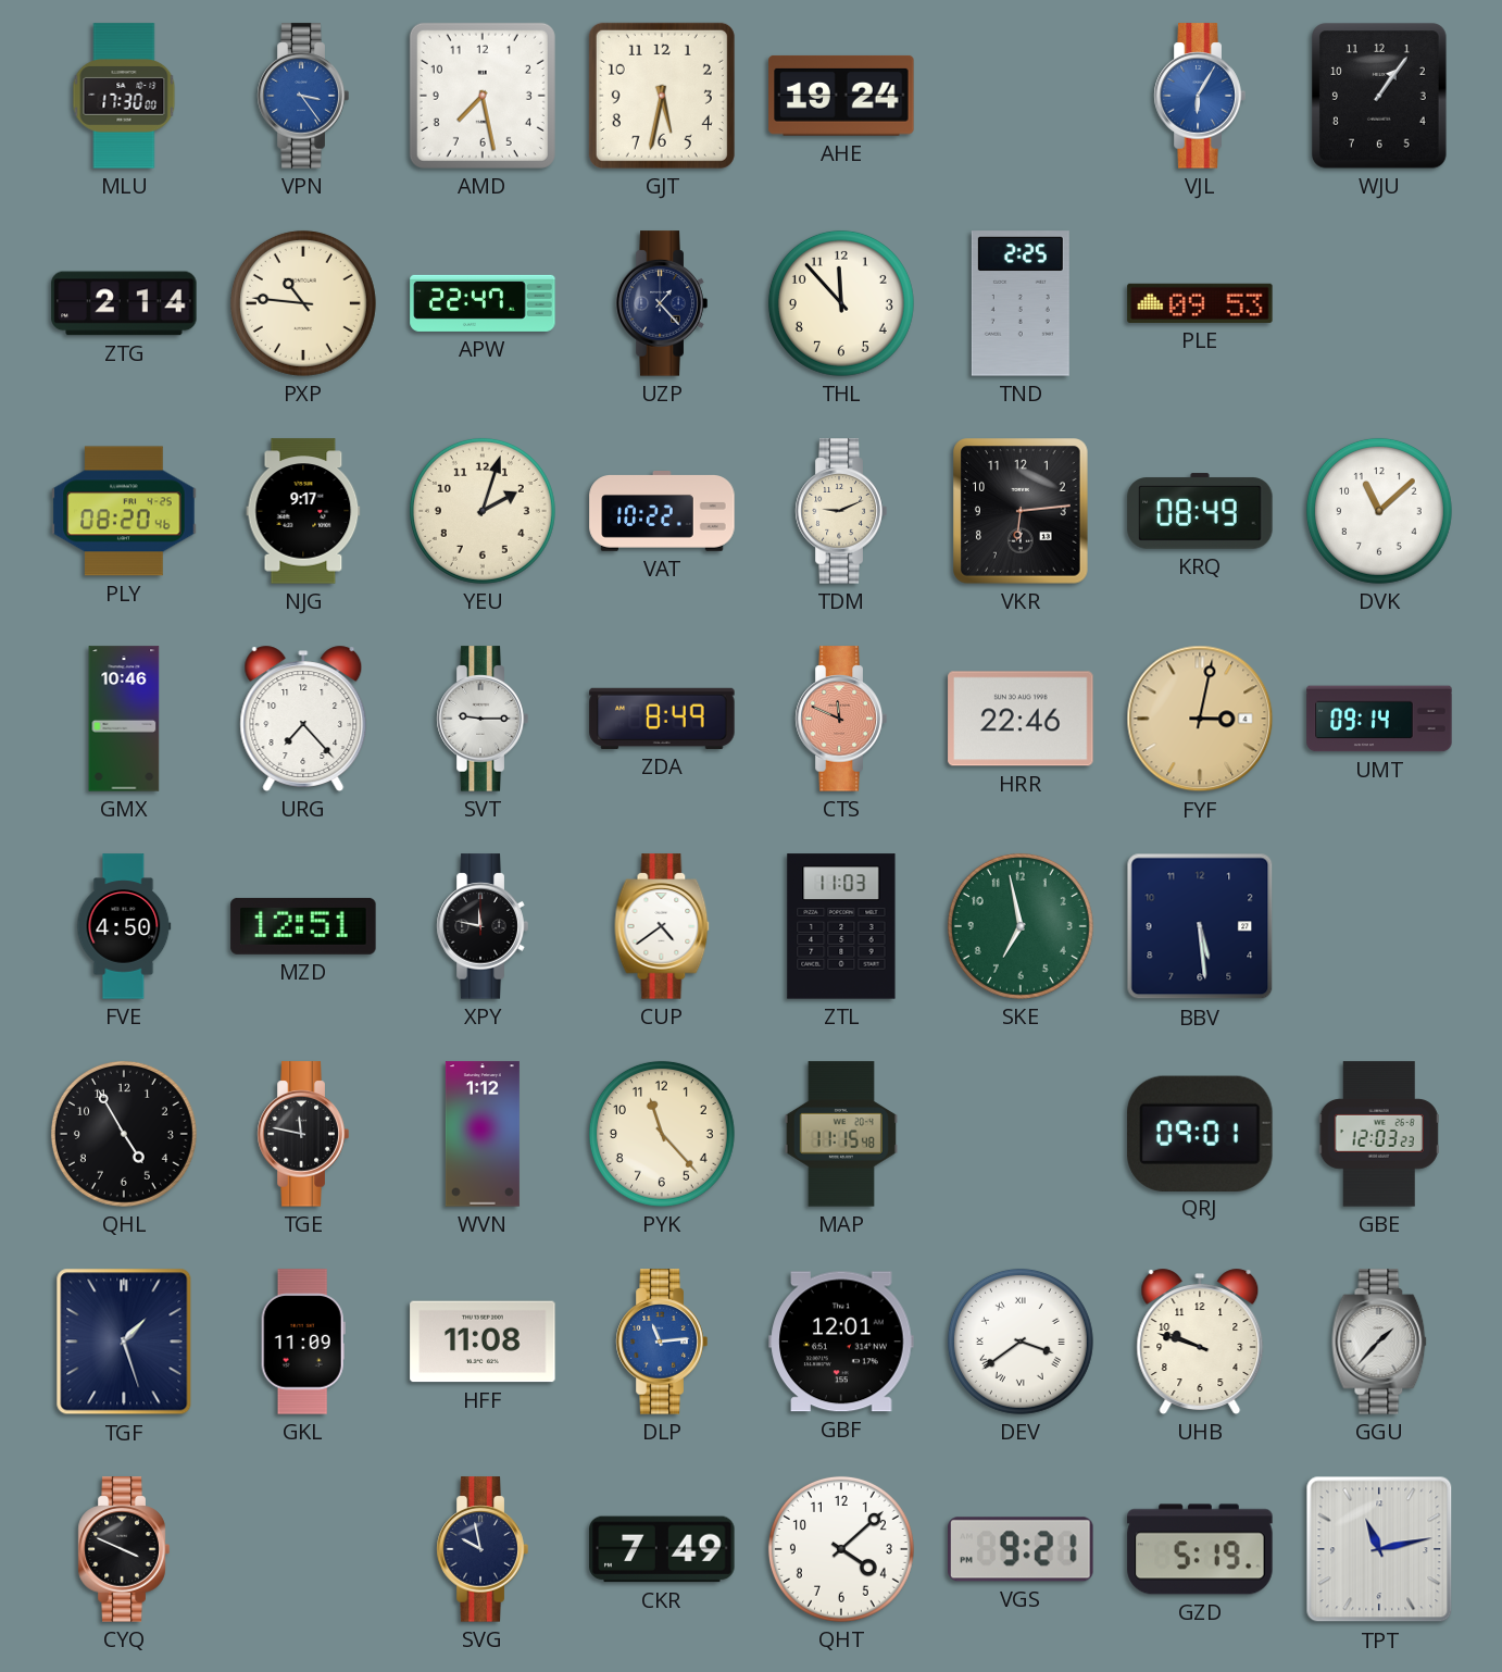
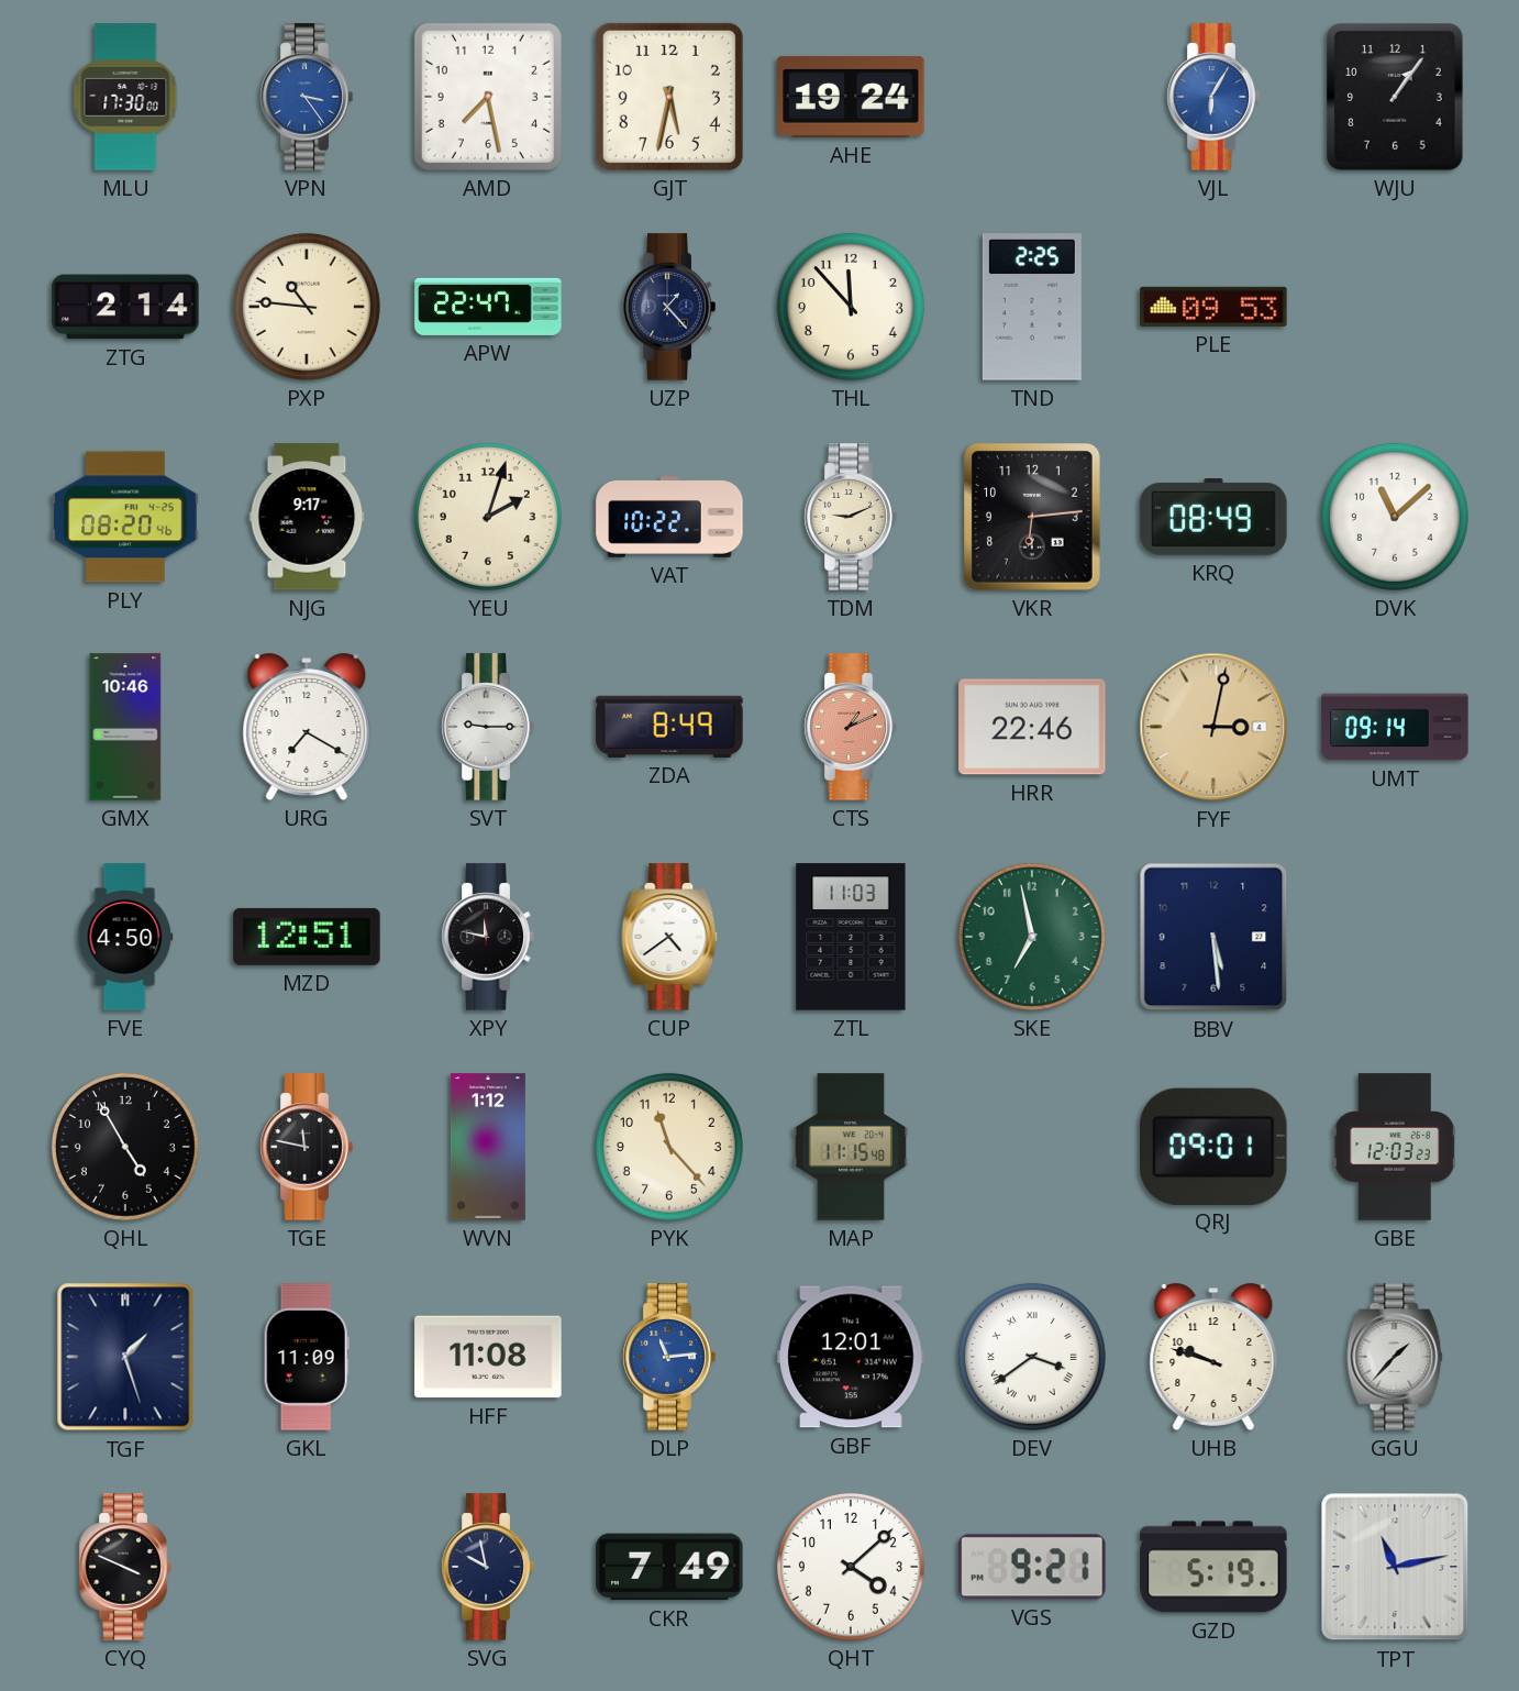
URG: 7:23 -> 7:20
CTS: 11:49 -> 1:11
